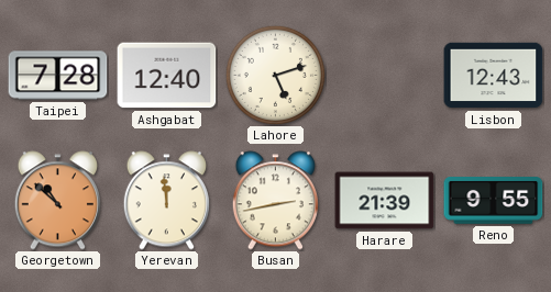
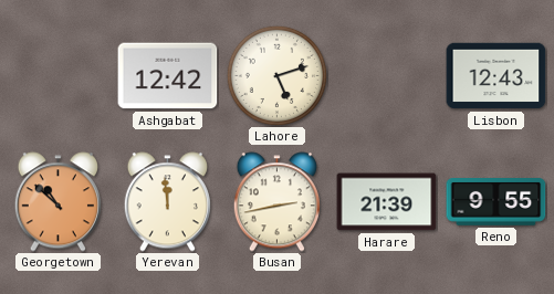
Taipei: 7:28 -> none
Ashgabat: 12:40 -> 12:42
